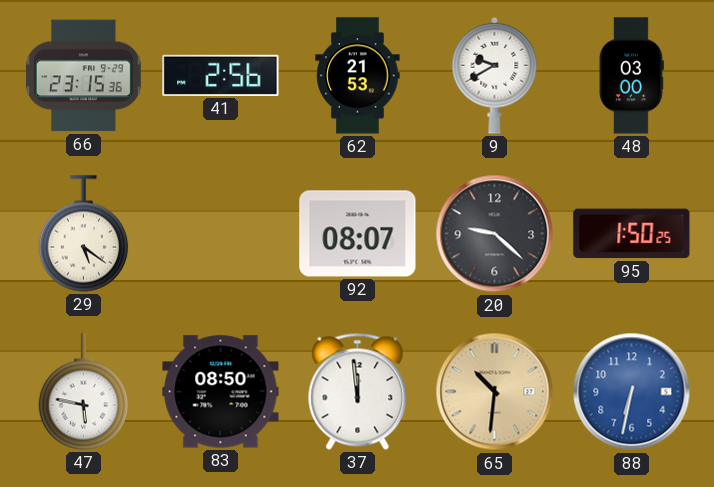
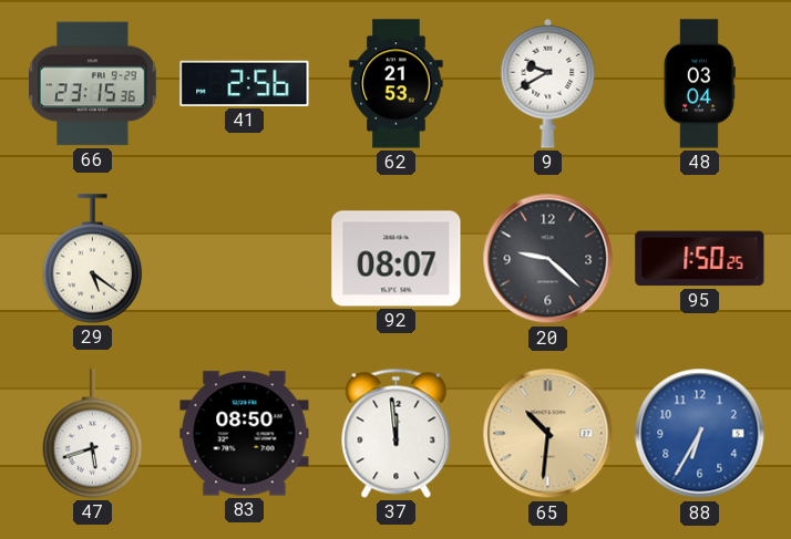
48: 03:00 -> 03:04
47: 5:47 -> 5:42
88: 6:32 -> 6:35
